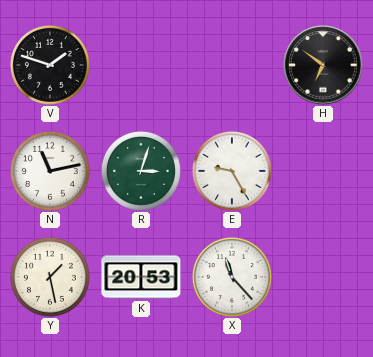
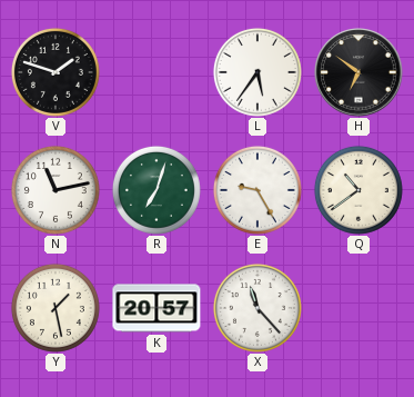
L: none -> 5:36
R: 3:03 -> 7:03
Q: none -> 10:39
K: 20:53 -> 20:57
